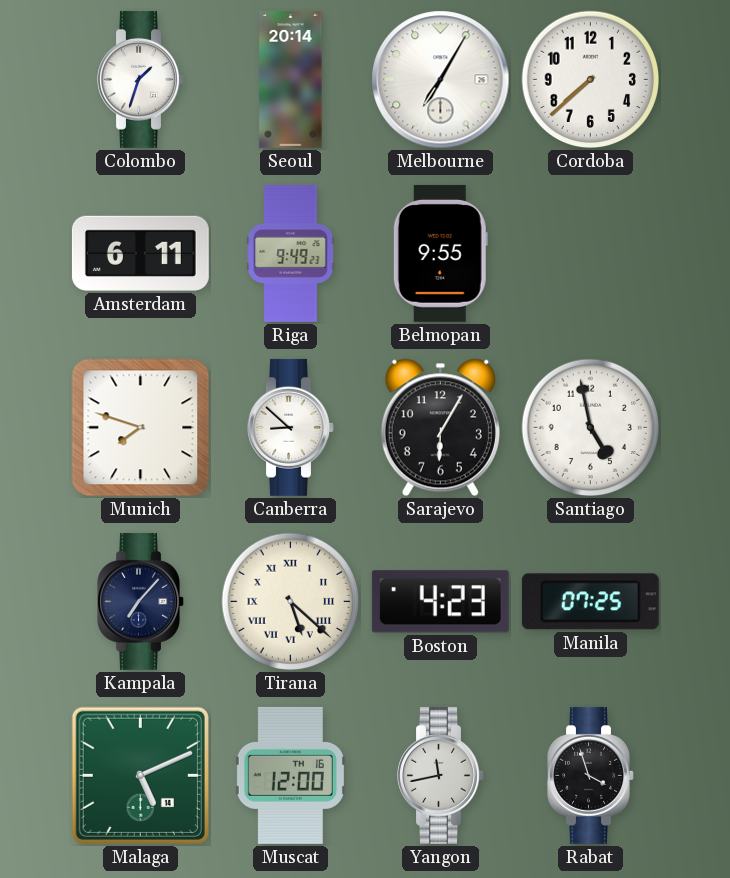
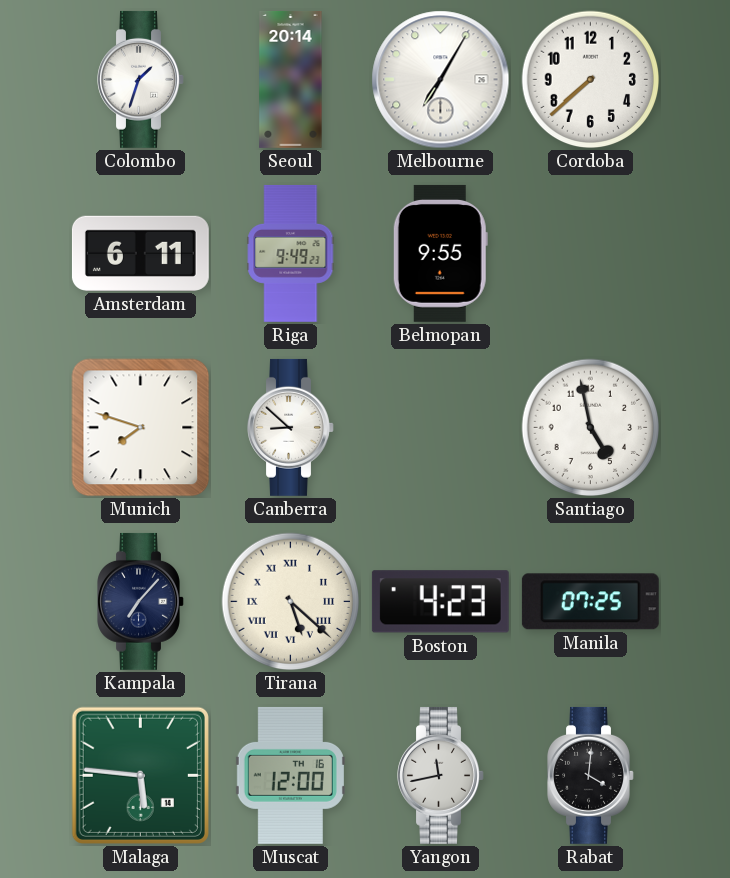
Sarajevo: 6:05 -> none
Malaga: 5:11 -> 5:46
Rabat: 3:57 -> 4:01
